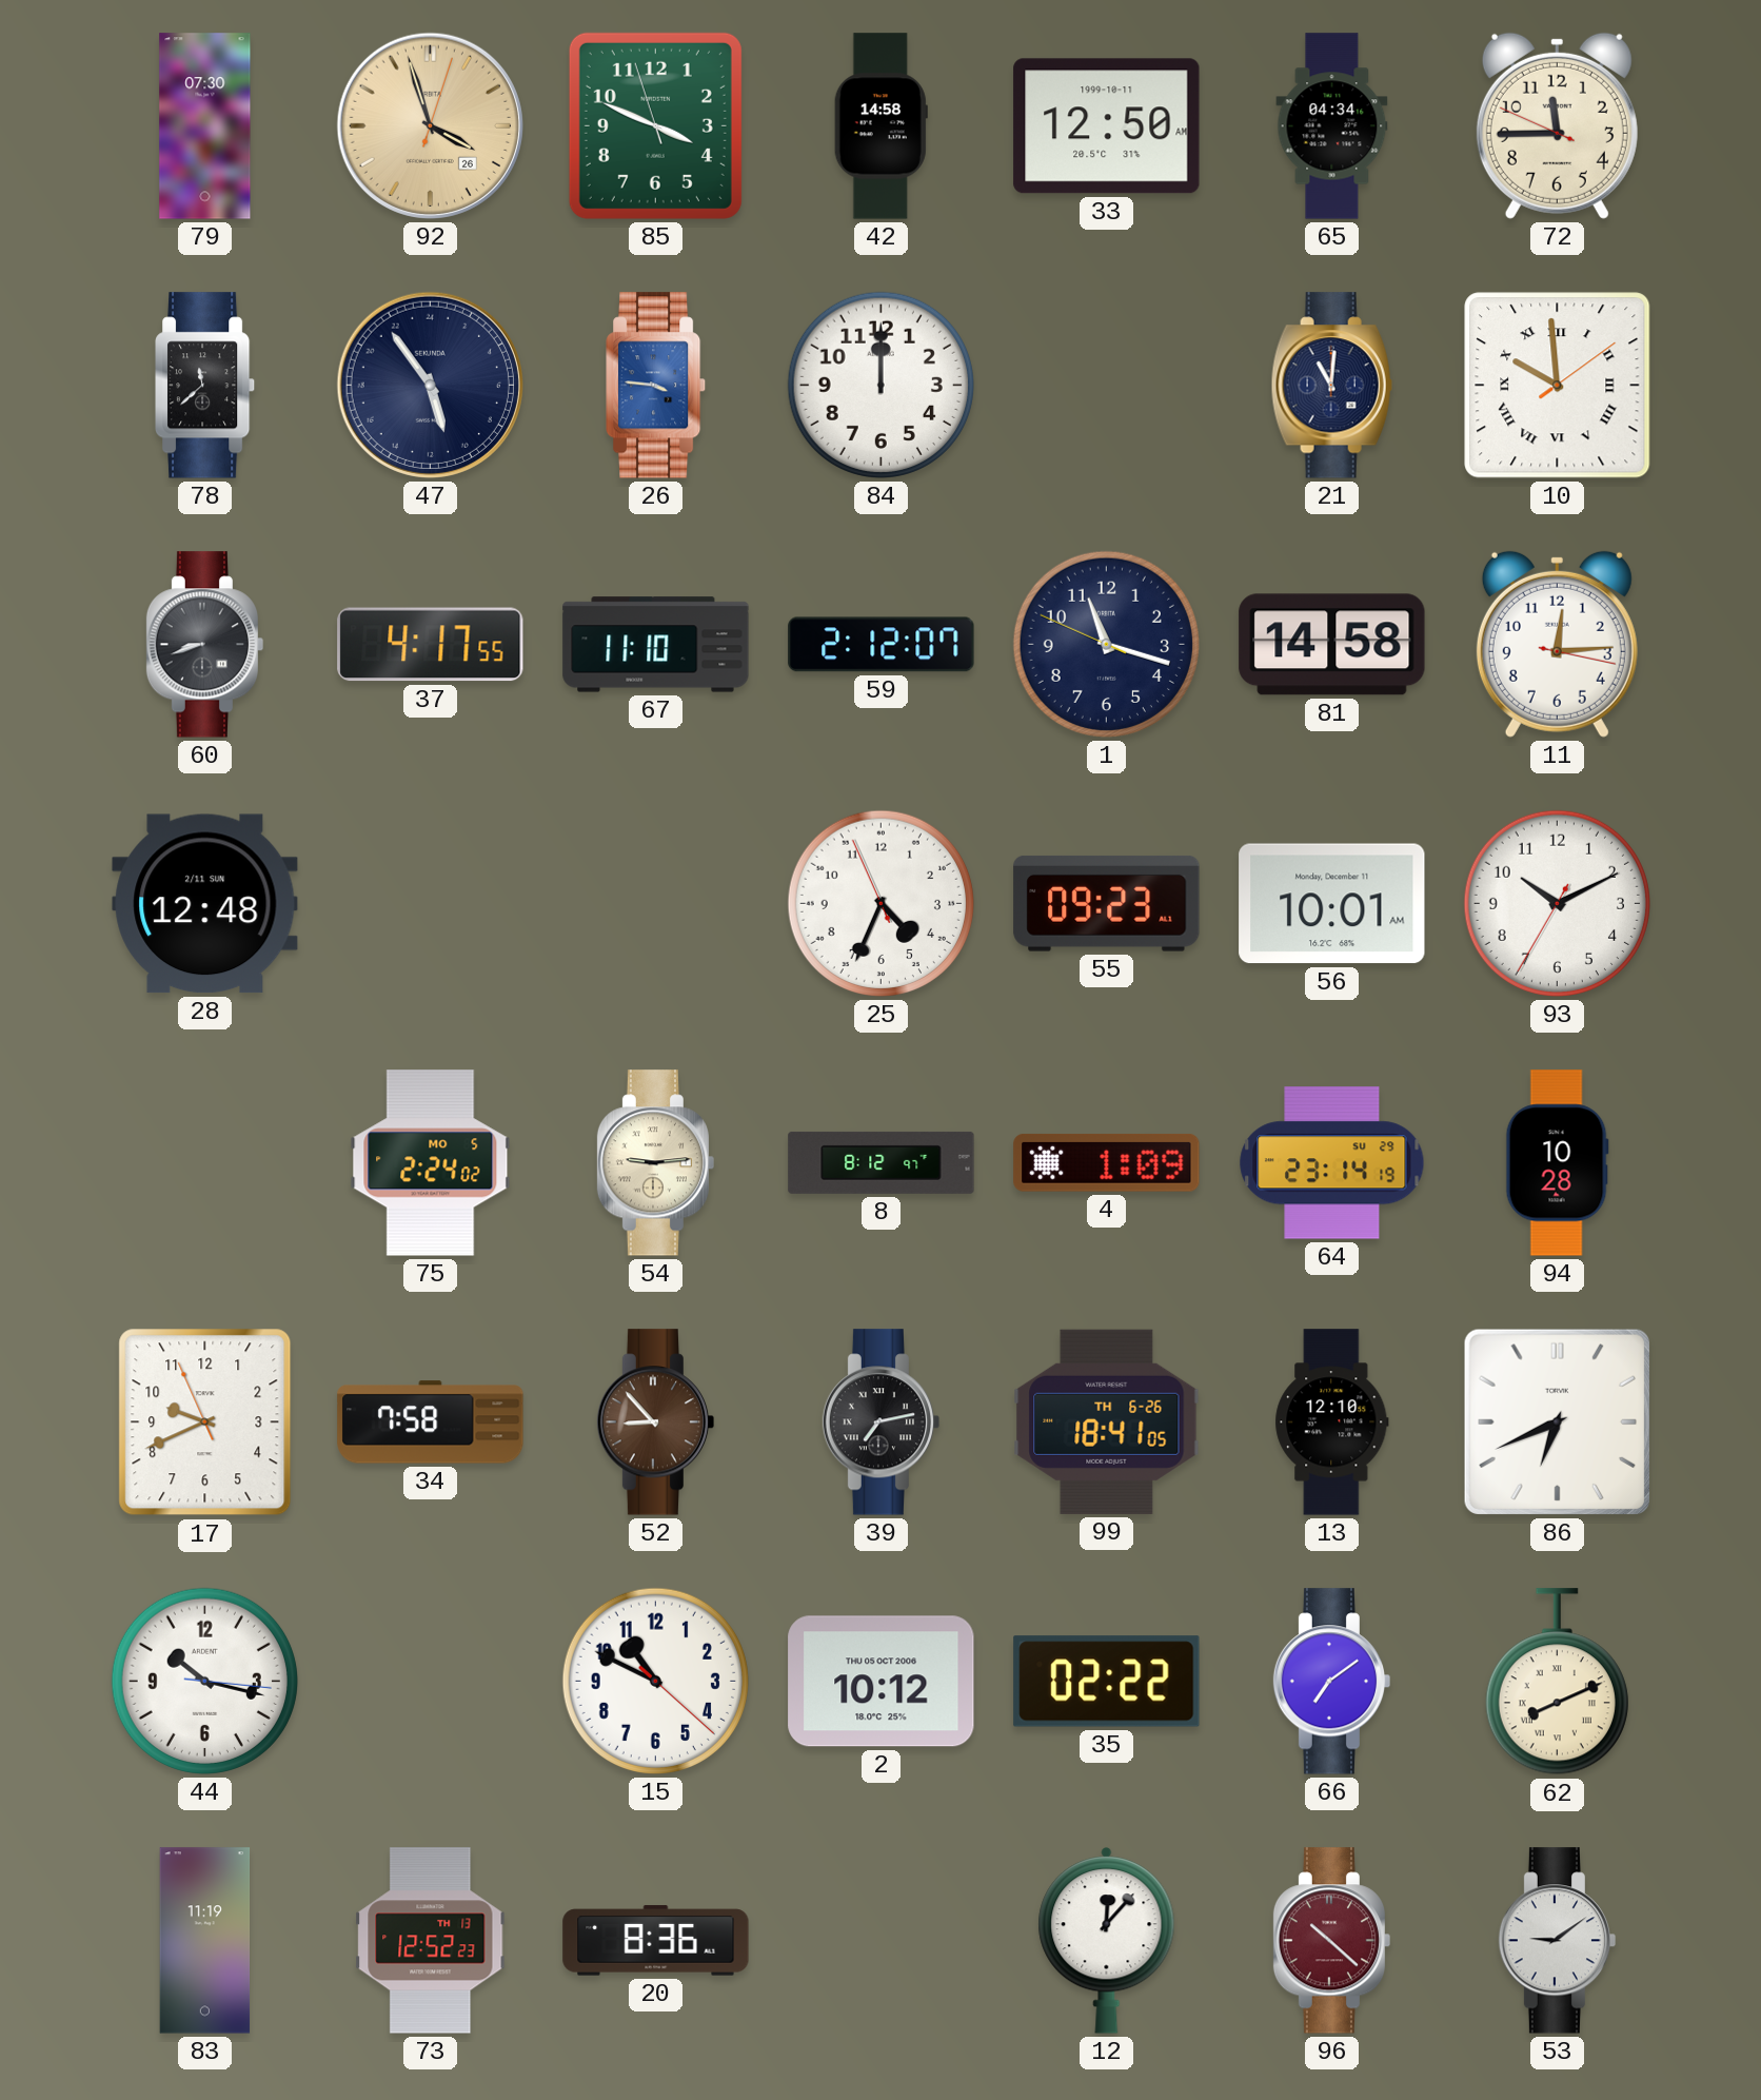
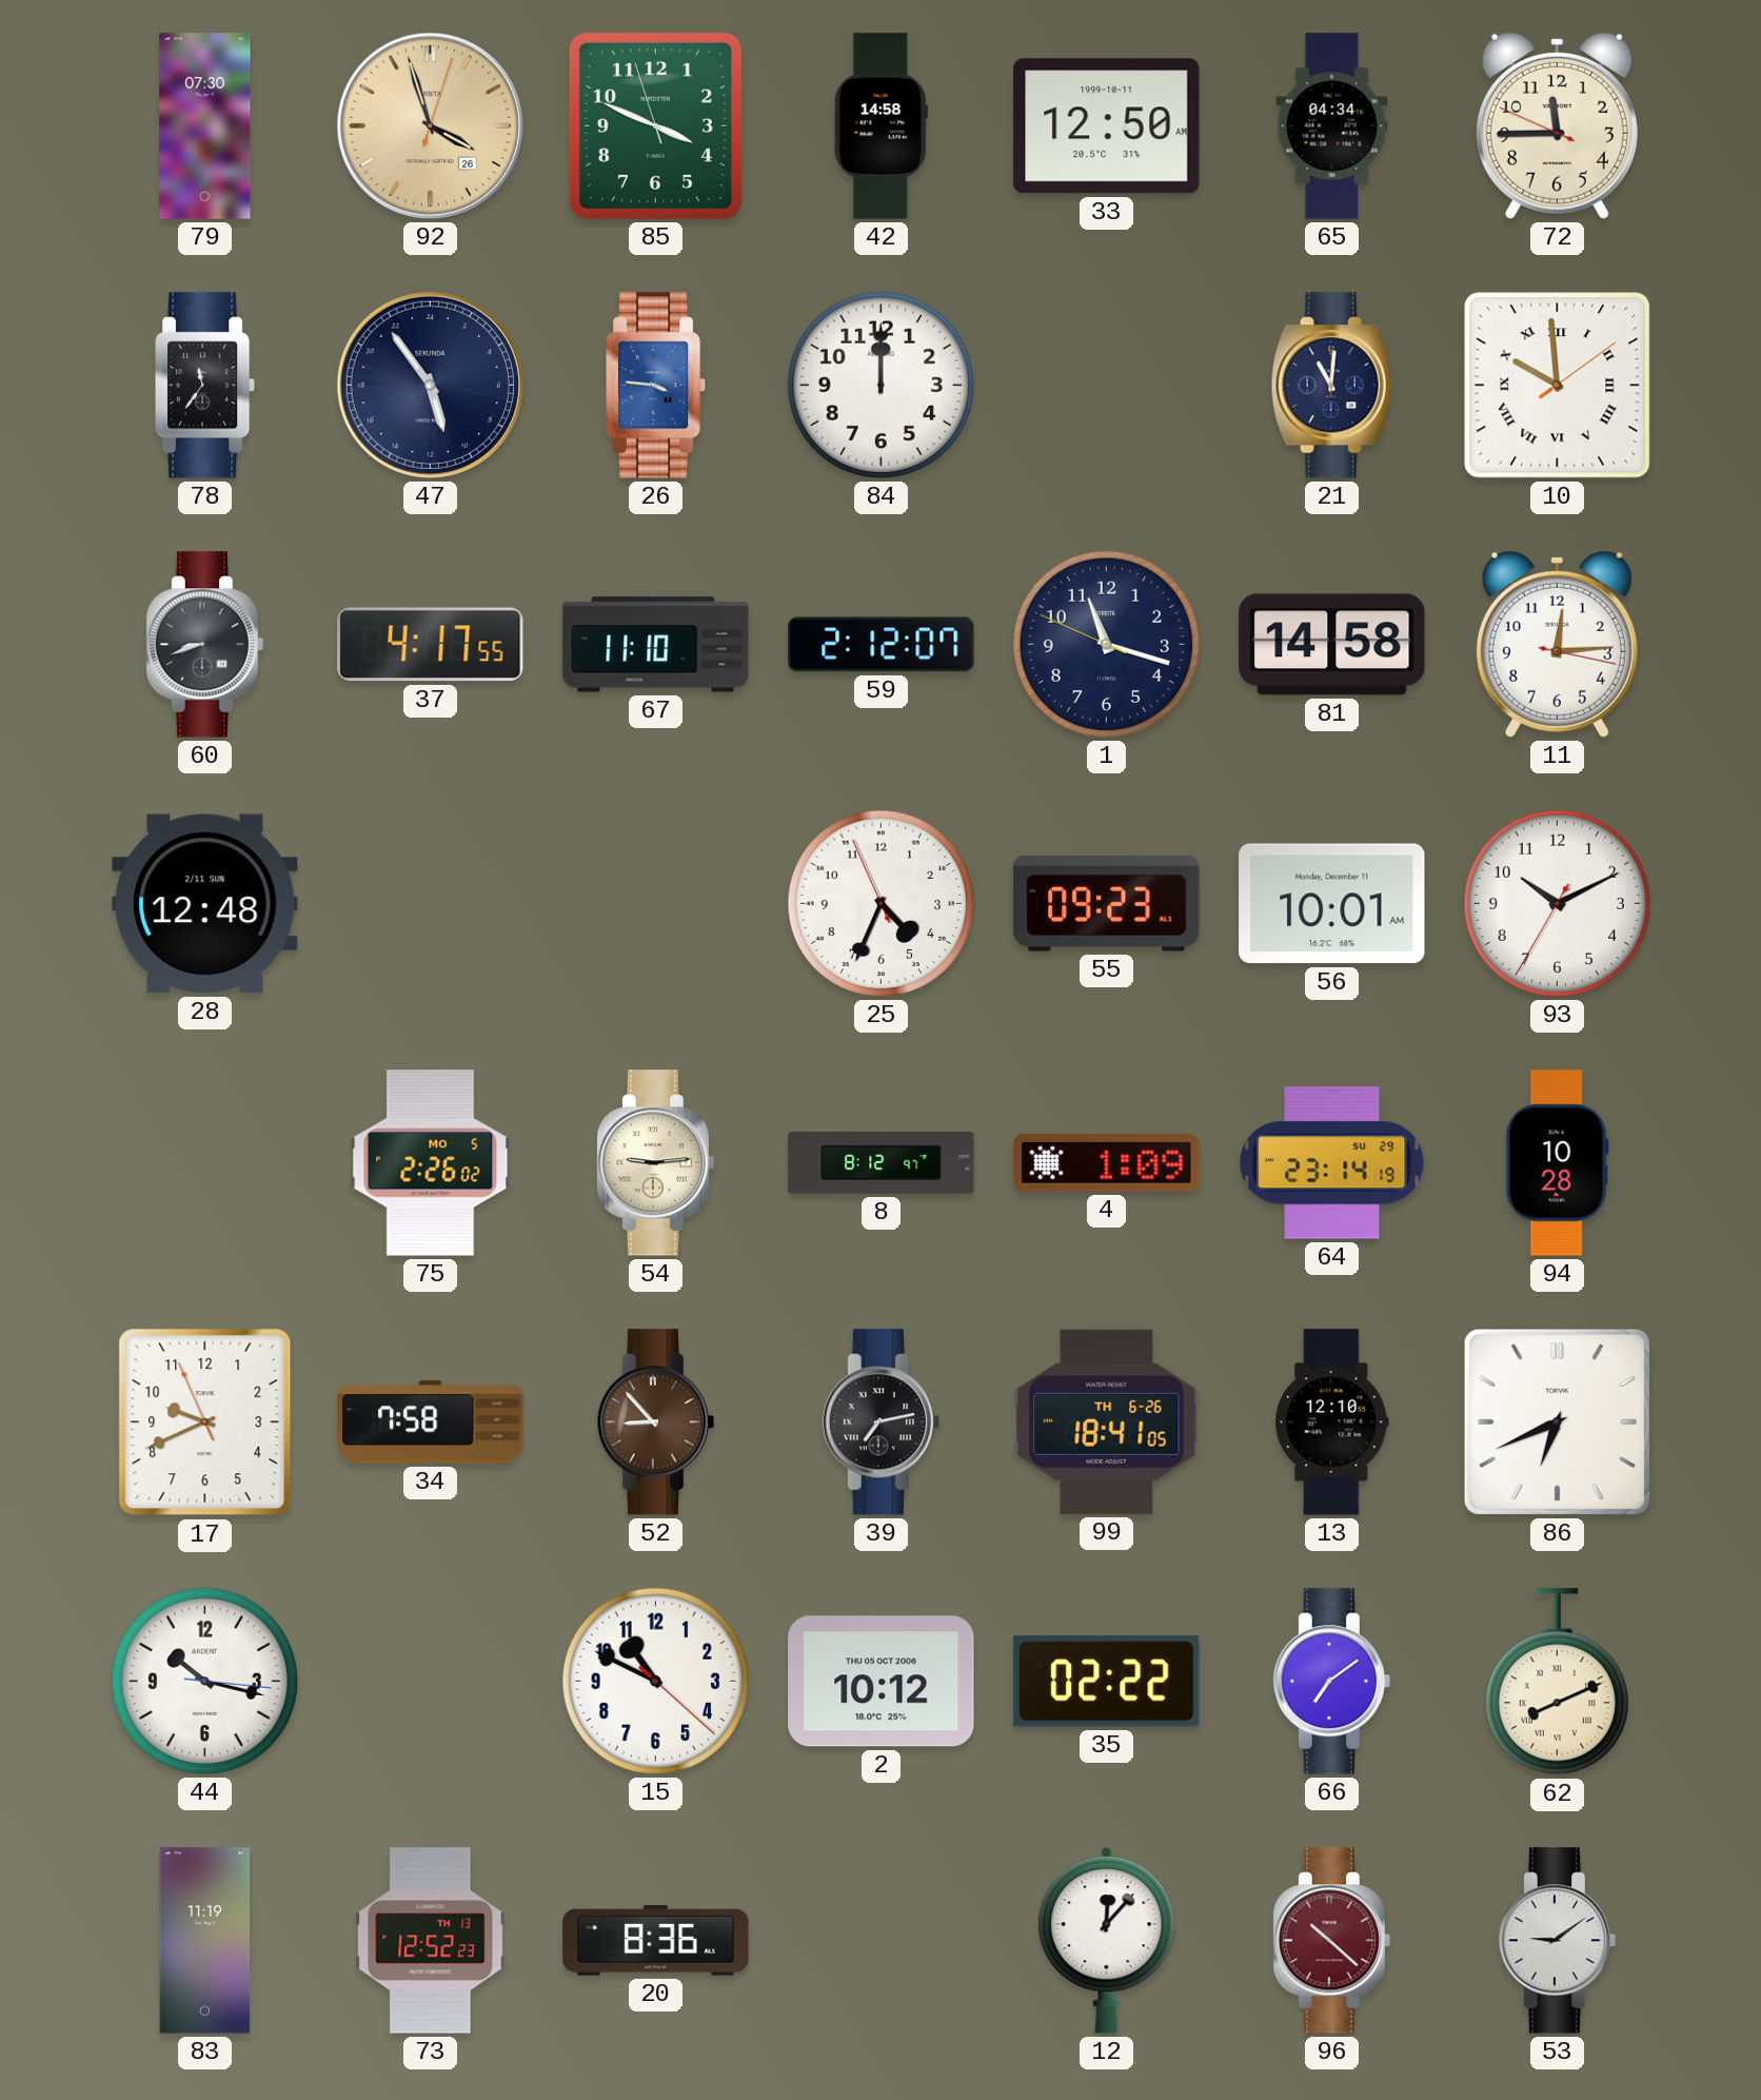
78: 11:38 -> 11:36
75: 2:24 -> 2:26
